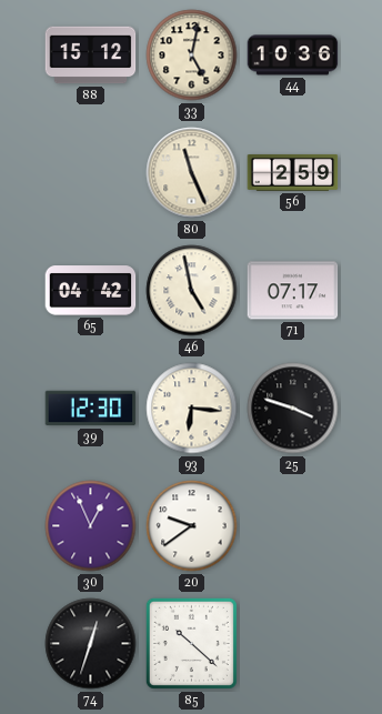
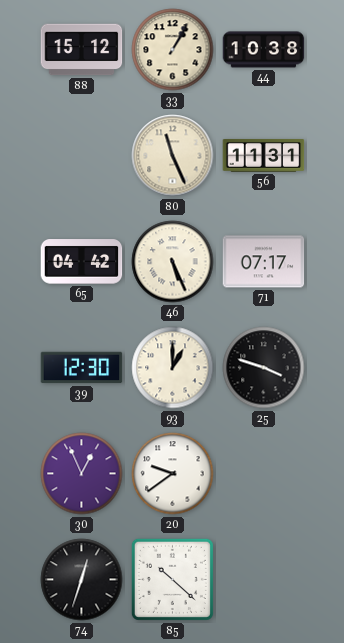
33: 5:02 -> 1:05
44: 10:36 -> 10:38
56: 2:59 -> 11:31
46: 4:58 -> 5:26
93: 6:16 -> 1:00
